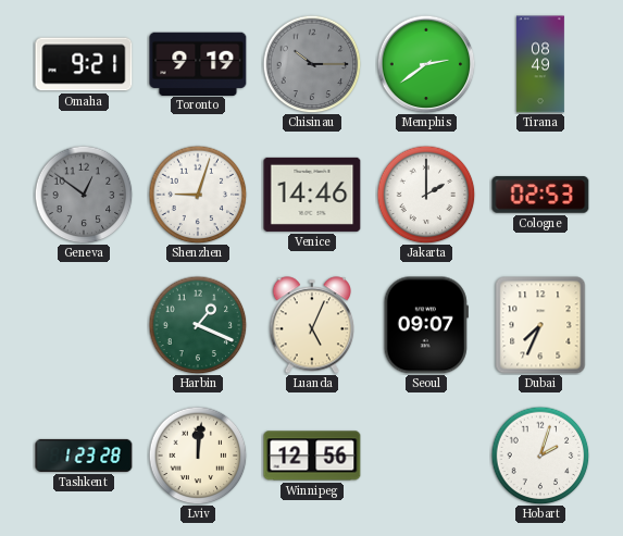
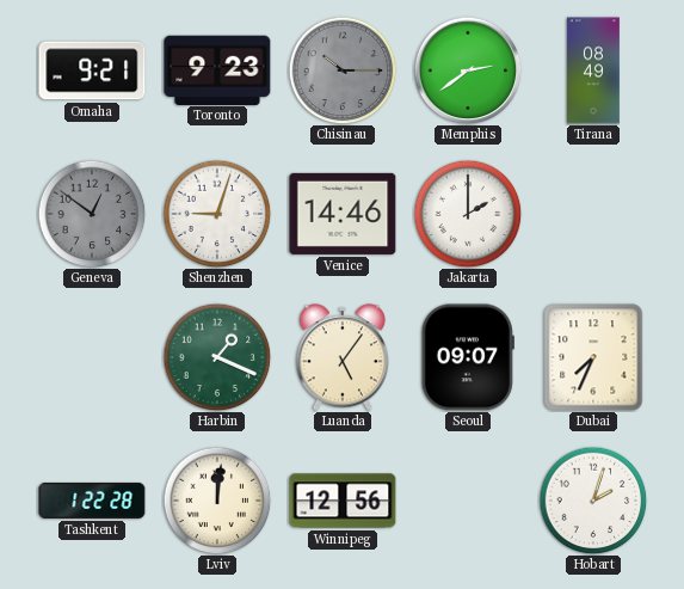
Toronto: 9:19 -> 9:23
Cologne: 02:53 -> none
Luanda: 5:04 -> 5:06
Tashkent: 1:23 -> 1:22
